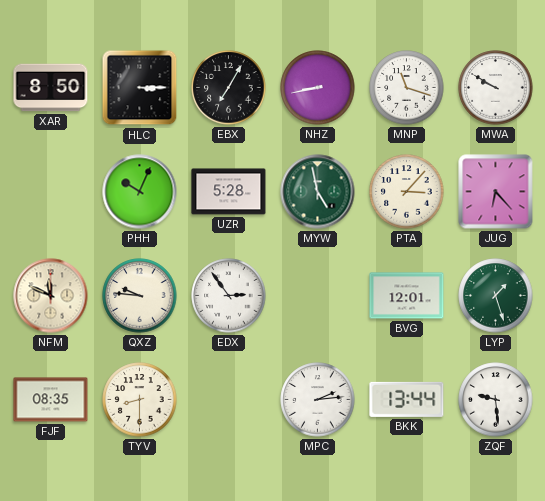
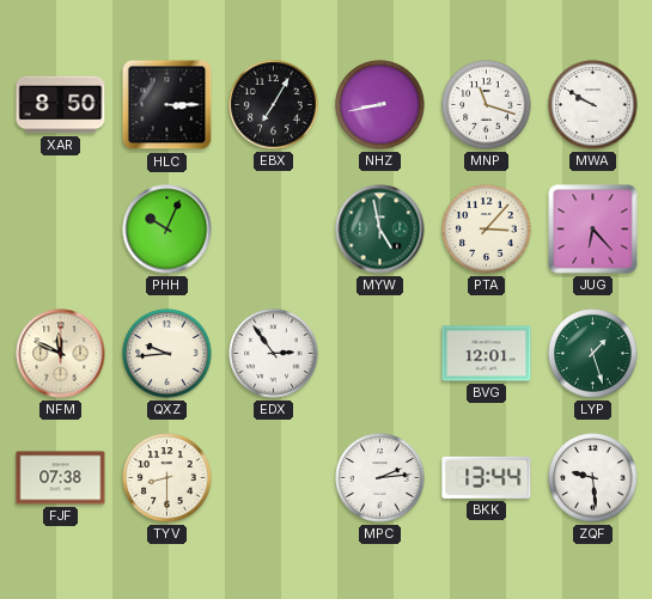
UZR: 5:28 -> none
QXZ: 9:46 -> 9:44
FJF: 08:35 -> 07:38
